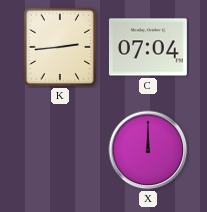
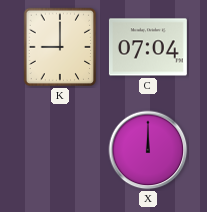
K: 2:44 -> 9:00
